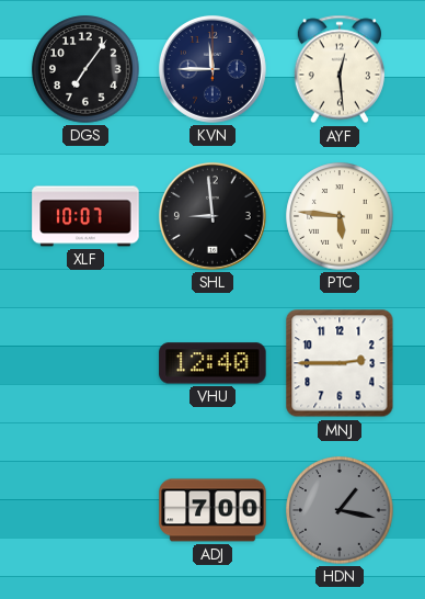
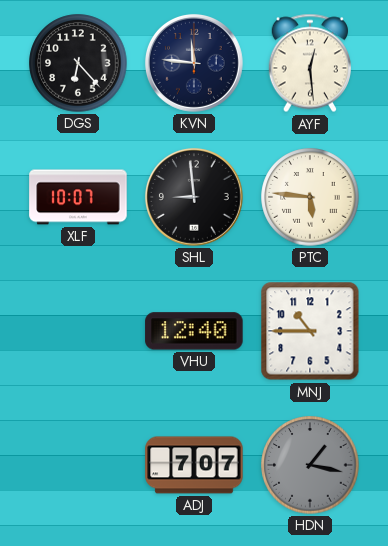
DGS: 7:06 -> 6:23
KVN: 11:45 -> 11:46
MNJ: 2:45 -> 10:45
ADJ: 7:00 -> 7:07
